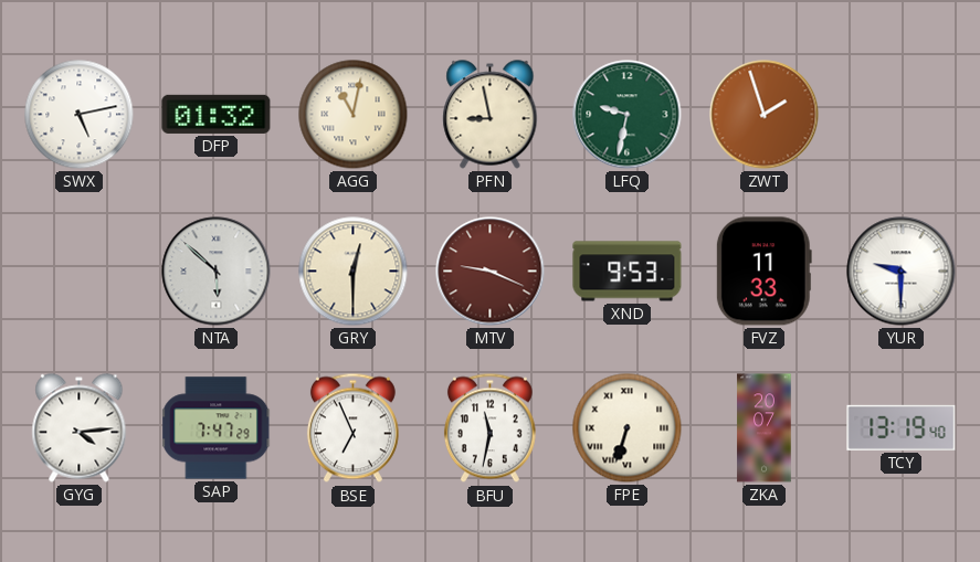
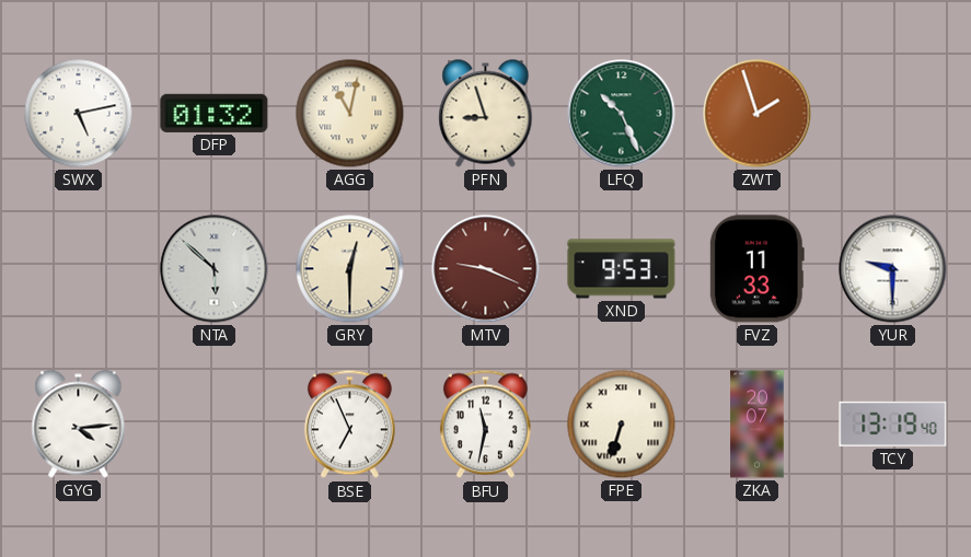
PFN: 8:58 -> 8:57
LFQ: 9:32 -> 10:26
SAP: 7:47 -> none
